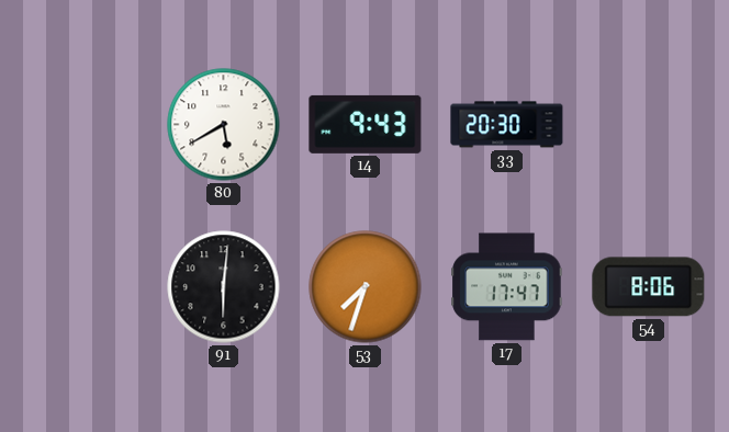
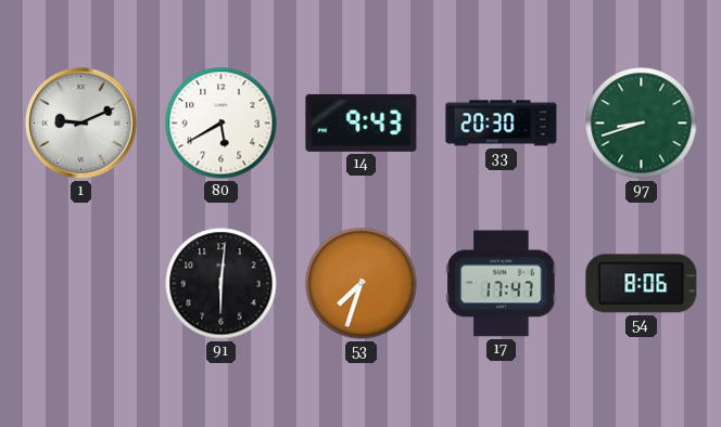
1: none -> 9:11
97: none -> 8:42
